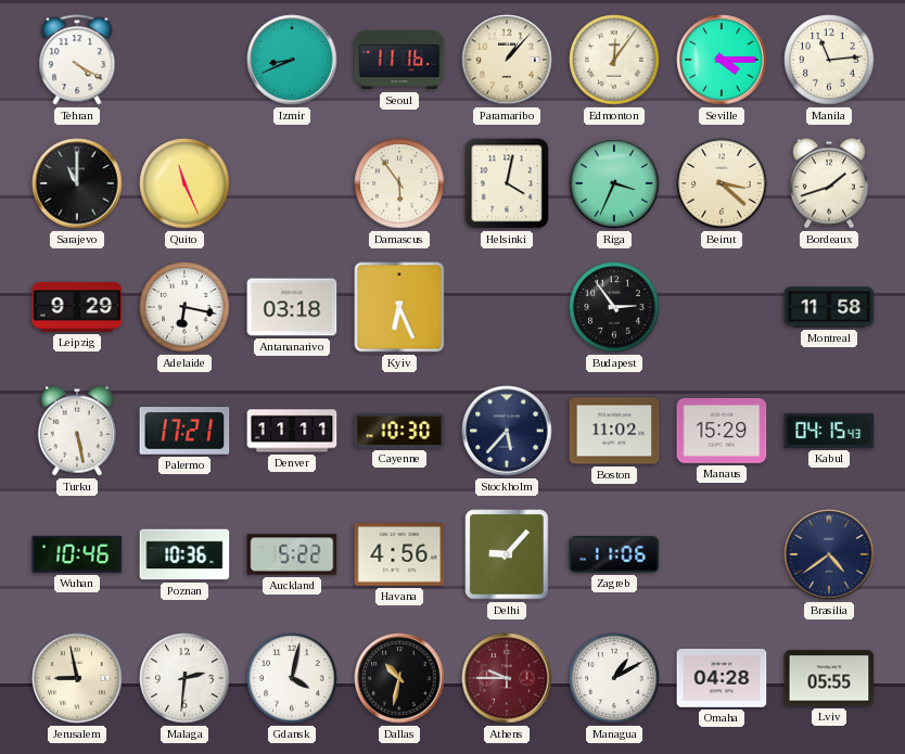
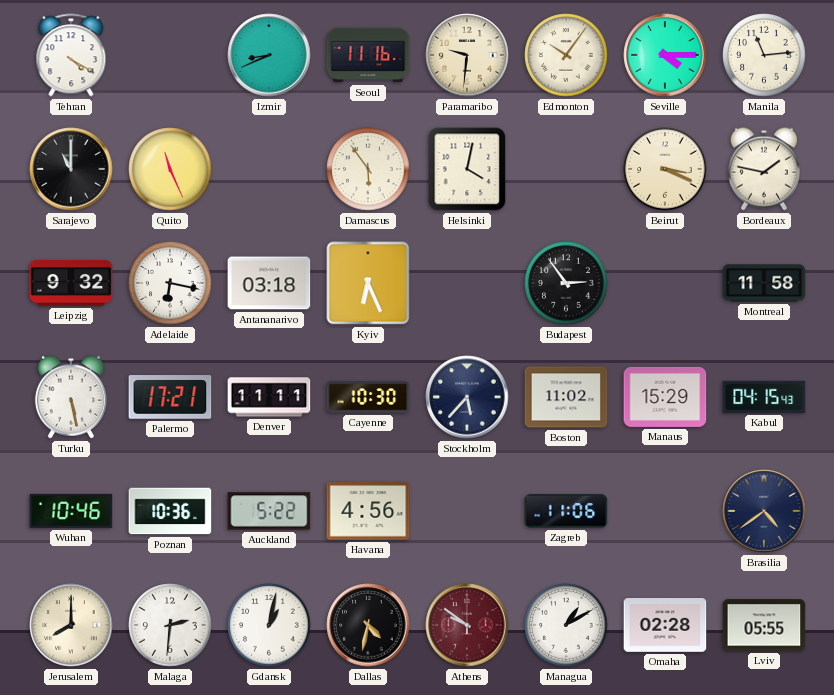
Paramaribo: 1:07 -> 9:31
Edmonton: 12:06 -> 10:06
Riga: 3:34 -> none
Beirut: 3:22 -> 3:19
Bordeaux: 1:42 -> 1:47
Leipzig: 9:29 -> 9:32
Delhi: 9:07 -> none
Jerusalem: 8:58 -> 8:00
Gdansk: 4:02 -> 1:02
Dallas: 10:32 -> 4:32
Athens: 9:45 -> 9:51
Omaha: 04:28 -> 02:28
